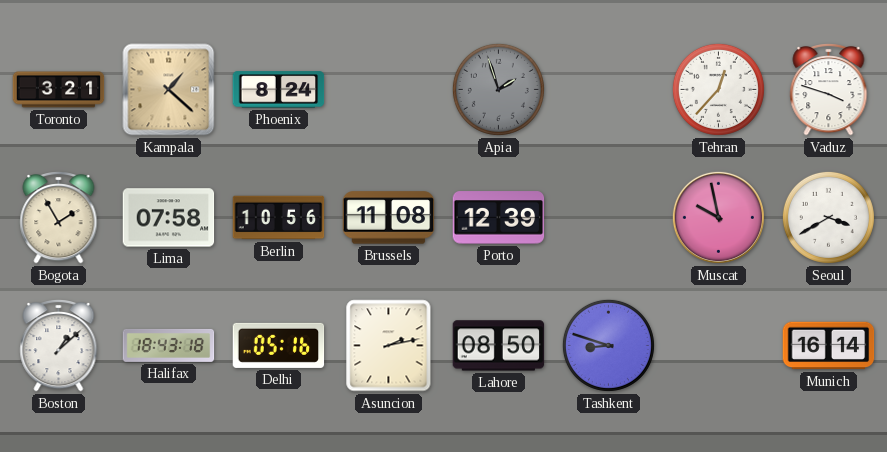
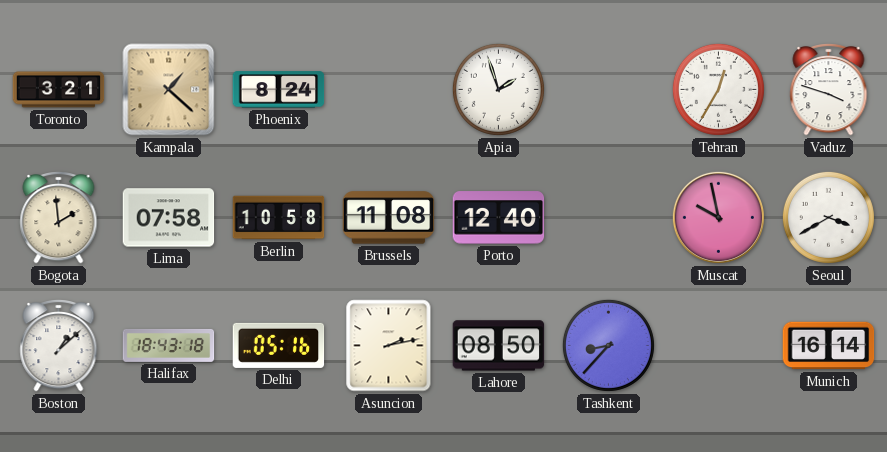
Apia dial: grey -> white
Tehran: 12:37 -> 12:35
Bogota: 1:55 -> 1:59
Berlin: 10:56 -> 10:58
Porto: 12:39 -> 12:40
Tashkent: 8:48 -> 8:37
